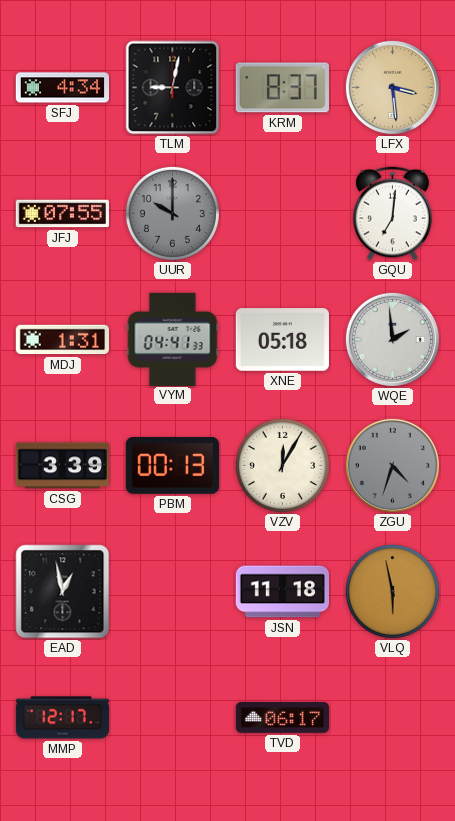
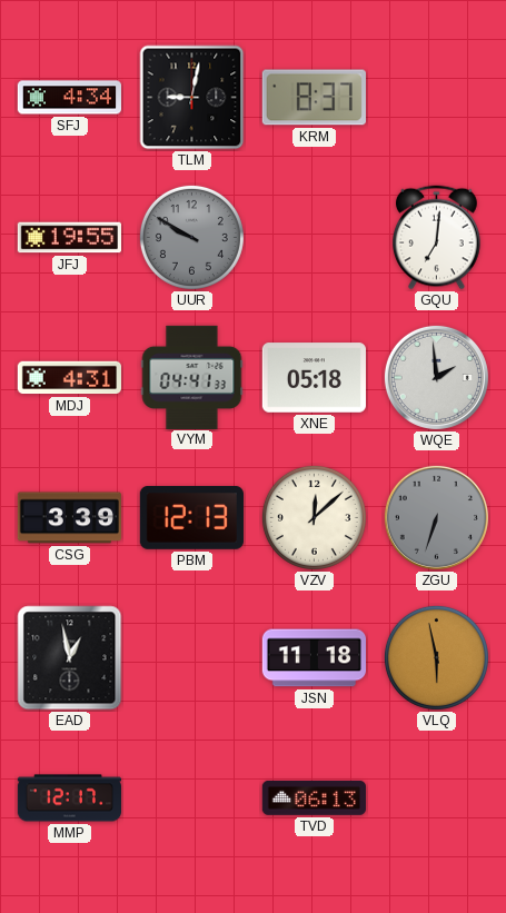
LFX: 3:29 -> none
JFJ: 07:55 -> 19:55
UUR: 10:00 -> 9:50
MDJ: 1:31 -> 4:31
PBM: 00:13 -> 12:13
VZV: 12:05 -> 12:08
ZGU: 4:33 -> 6:33
TVD: 06:17 -> 06:13
